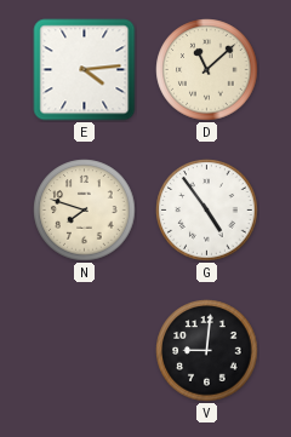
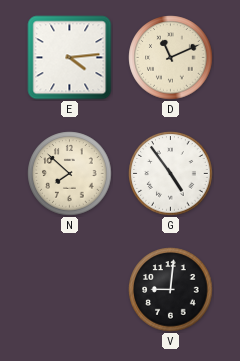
D: 11:08 -> 11:11
N: 7:48 -> 7:52
